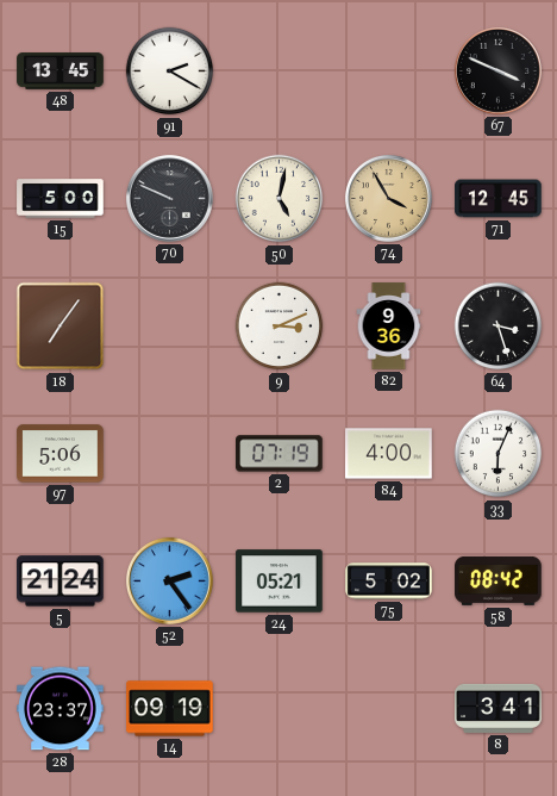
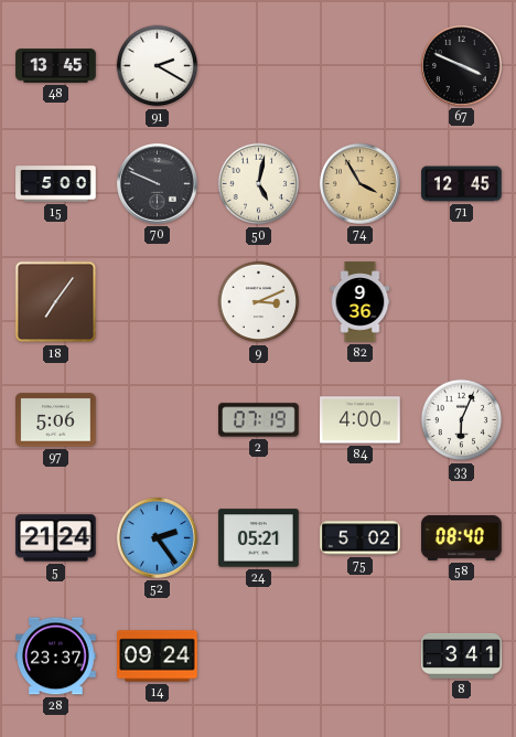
64: 3:27 -> none
58: 08:42 -> 08:40
14: 09:19 -> 09:24
